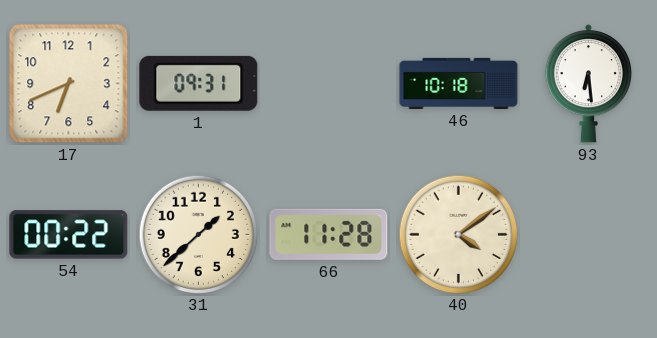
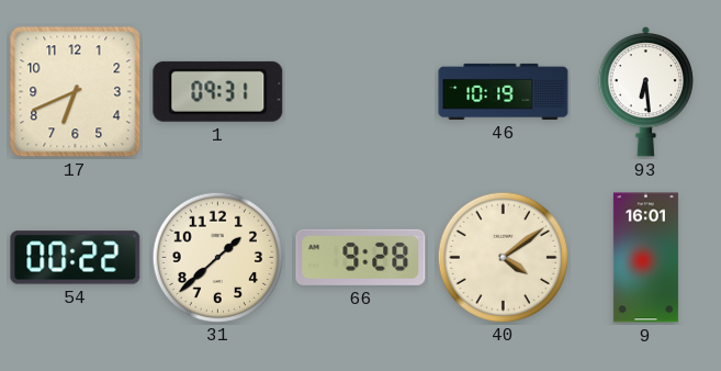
46: 10:18 -> 10:19
66: 11:28 -> 9:28
9: none -> 16:01
